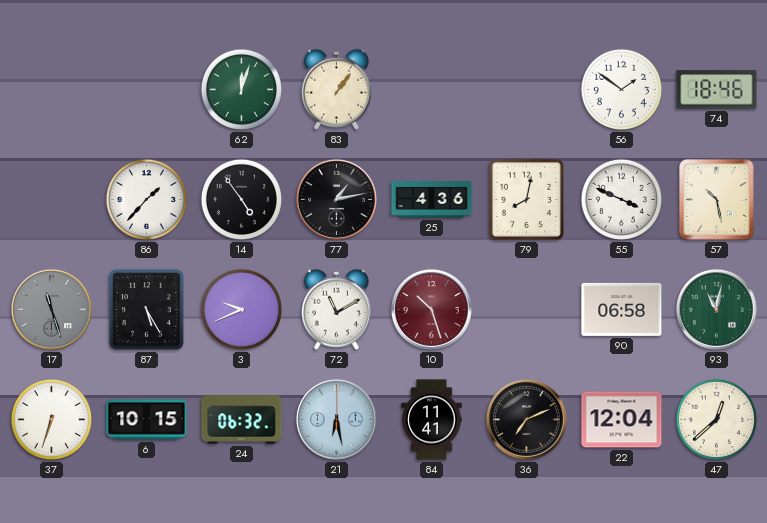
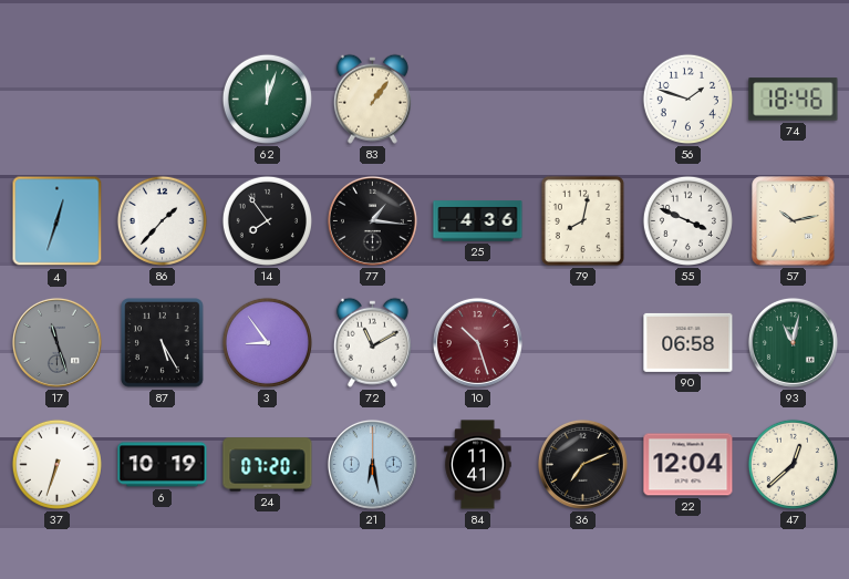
56: 1:51 -> 1:48
4: none -> 12:33
14: 4:54 -> 7:54
77: 1:13 -> 1:16
57: 10:28 -> 10:13
3: 9:41 -> 8:54
6: 10:15 -> 10:19
24: 06:32 -> 07:20
